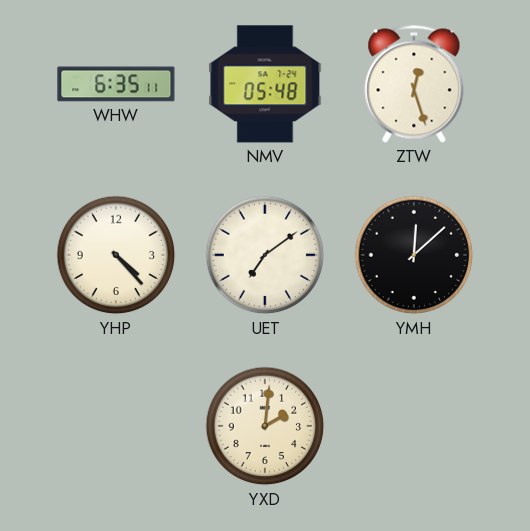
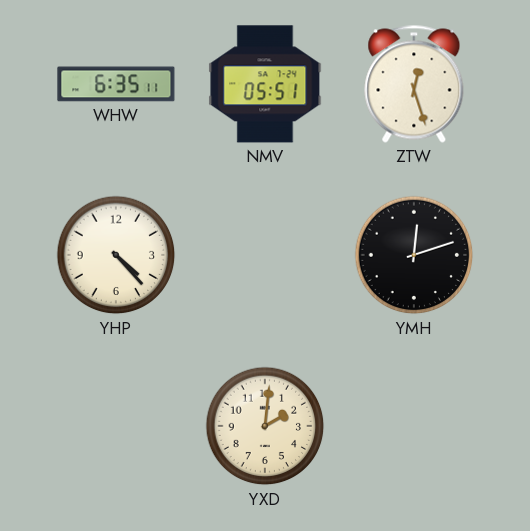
NMV: 05:48 -> 05:51
UET: 7:09 -> none
YMH: 12:08 -> 12:12
